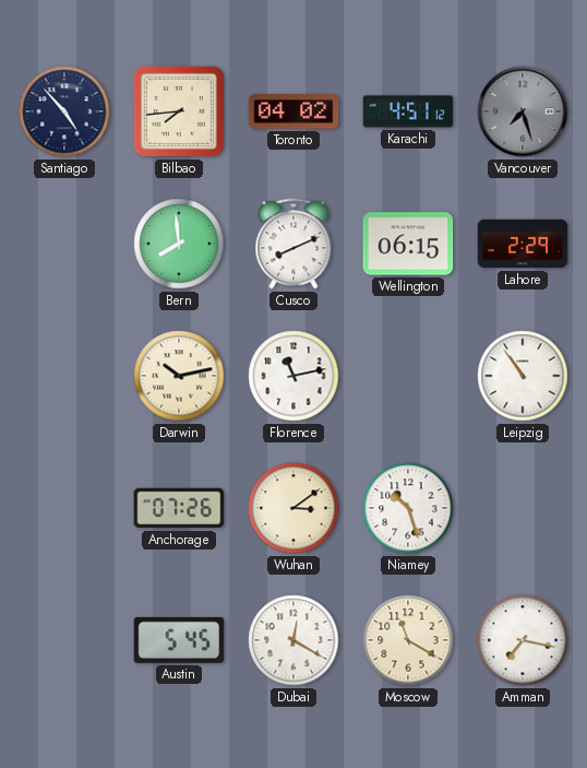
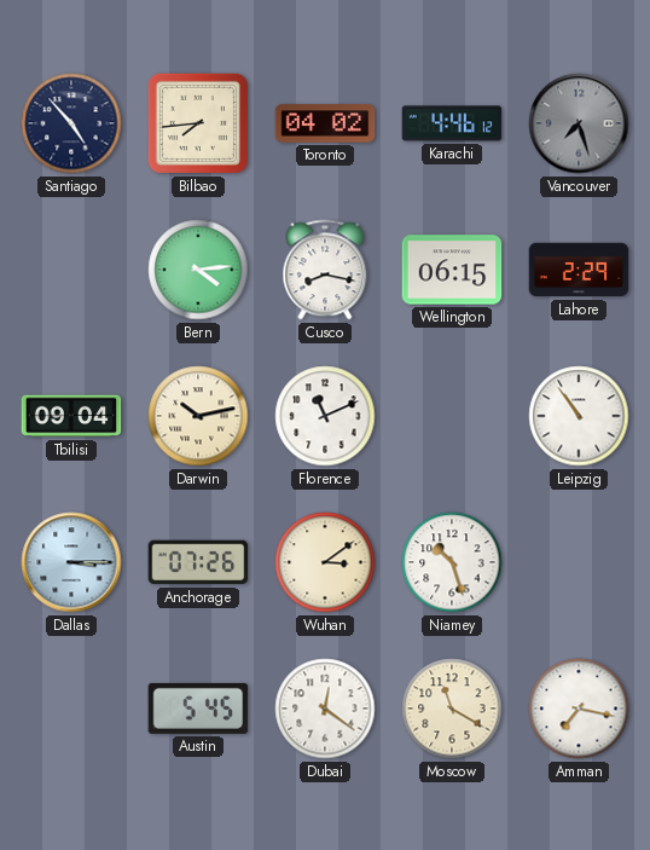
Karachi: 4:51 -> 4:46
Bern: 7:59 -> 4:14
Cusco: 8:11 -> 8:17
Tbilisi: none -> 09:04
Florence: 11:13 -> 11:11
Dallas: none -> 3:15
Dubai: 12:20 -> 12:21
